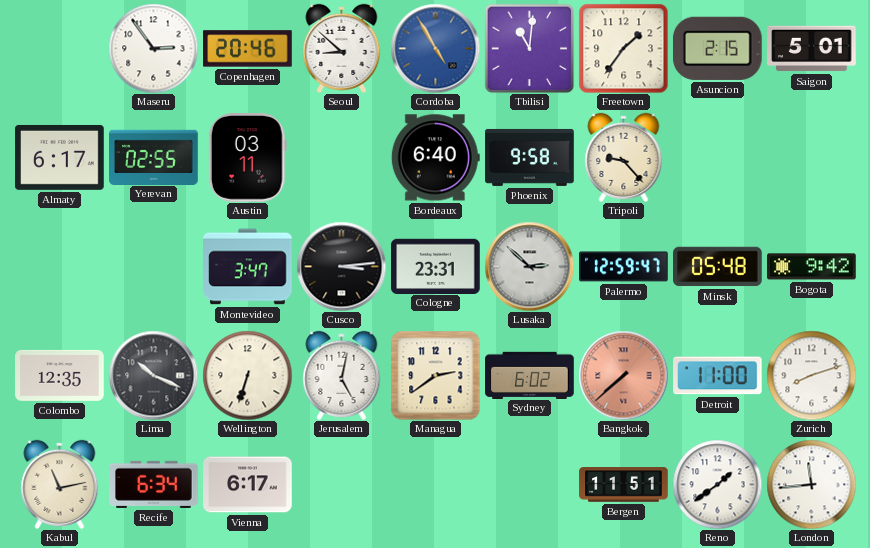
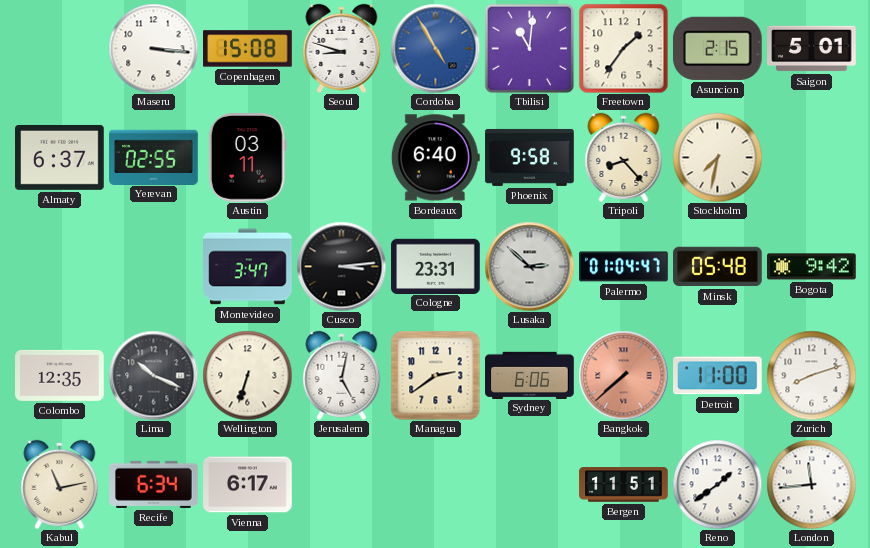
Maseru: 2:54 -> 3:16
Copenhagen: 20:46 -> 15:08
Seoul: 8:52 -> 8:48
Almaty: 6:17 -> 6:37
Tripoli: 9:23 -> 8:23
Stockholm: none -> 7:32
Palermo: 12:59 -> 01:04
Sydney: 6:02 -> 6:06
